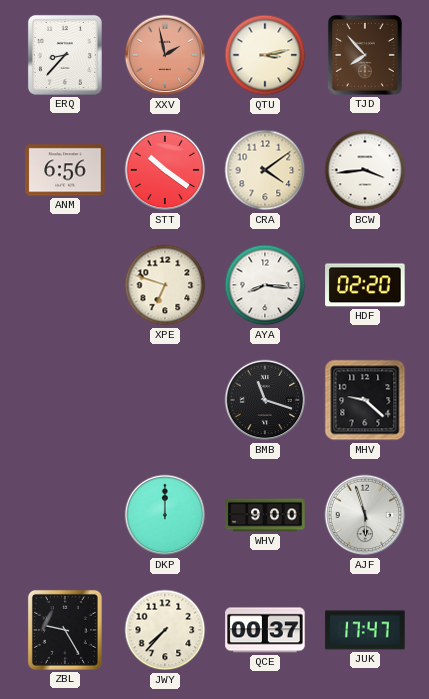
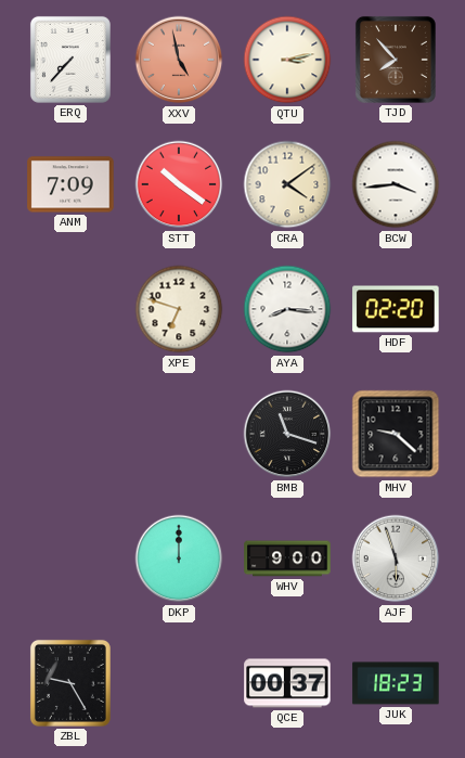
ERQ: 8:37 -> 7:37
XXV: 1:58 -> 4:58
ANM: 6:56 -> 7:09
JWY: 7:37 -> none
JUK: 17:47 -> 18:23
